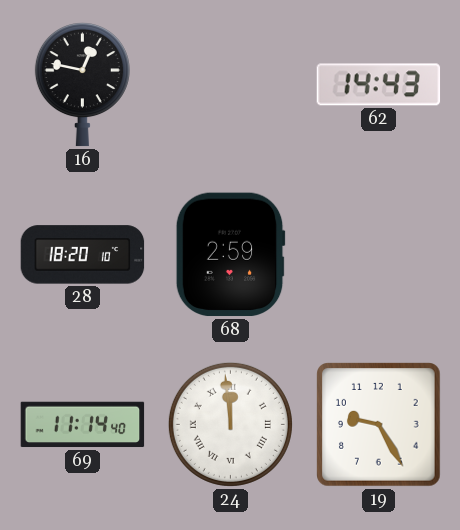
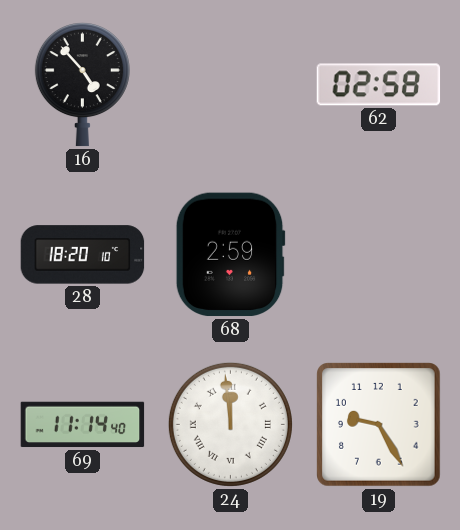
16: 12:47 -> 4:53
62: 14:43 -> 02:58
